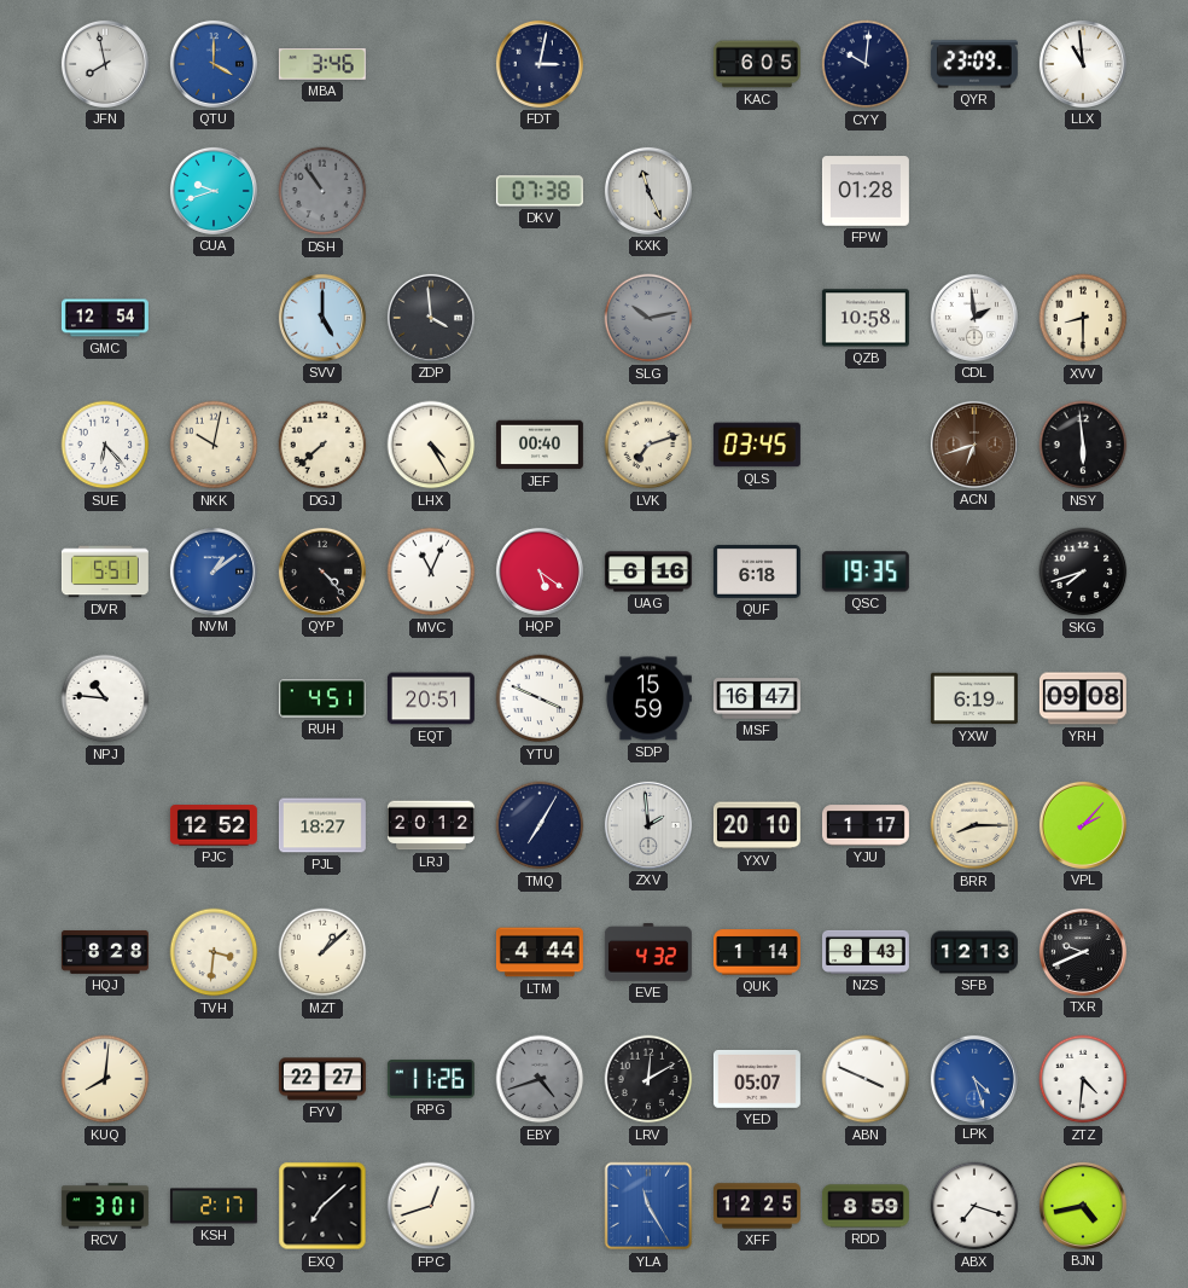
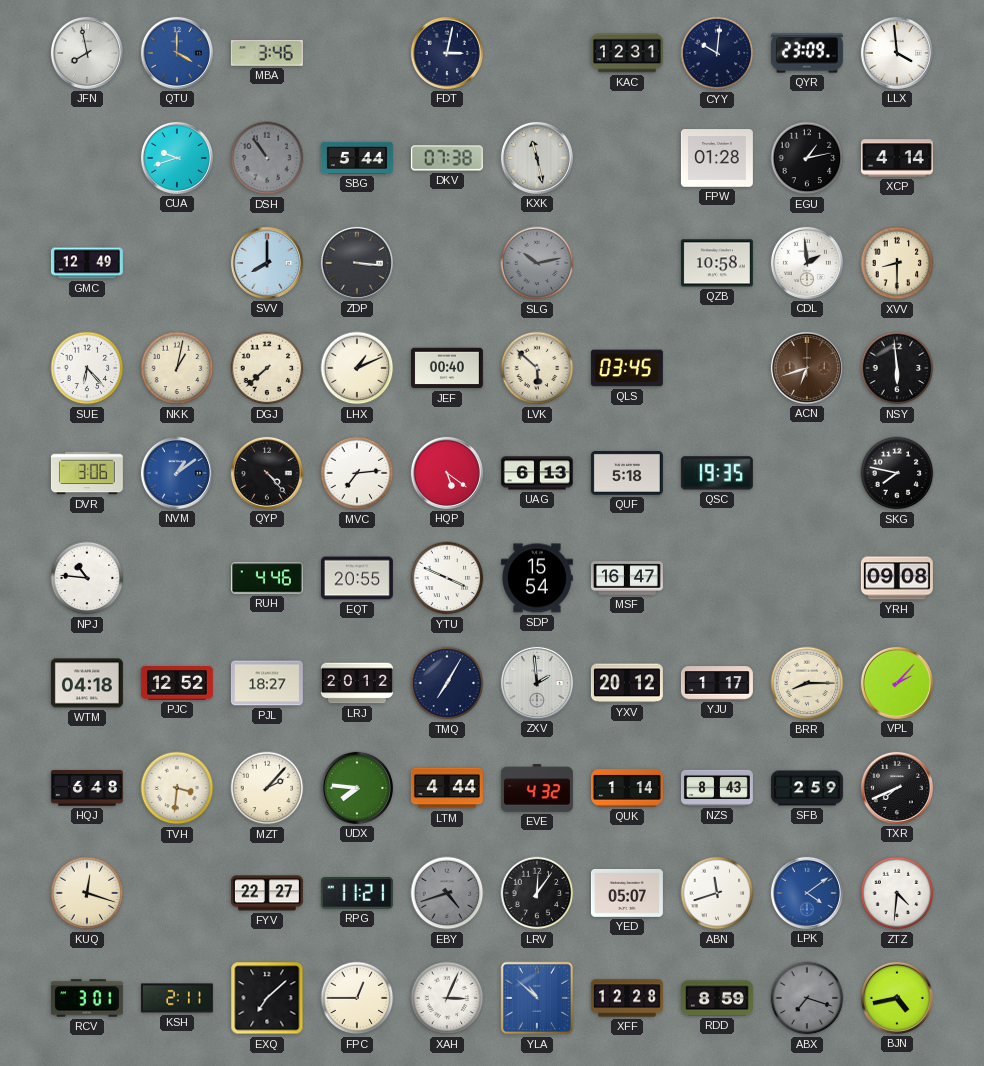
KAC: 6:05 -> 12:31
LLX: 10:59 -> 3:59
SBG: none -> 5:44
KXK: 11:26 -> 11:28
EGU: none -> 1:13
XCP: none -> 4:14
GMC: 12:54 -> 12:49
SVV: 5:00 -> 8:00
ZDP: 3:59 -> 3:16
NKK: 10:02 -> 1:02
LHX: 4:25 -> 1:11
LVK: 7:12 -> 5:52
DVR: 5:51 -> 3:06
MVC: 11:04 -> 7:14
UAG: 6:16 -> 6:13
QUF: 6:18 -> 5:18
SKG: 7:42 -> 7:47
RUH: 4:51 -> 4:46
EQT: 20:51 -> 20:55
SDP: 15:59 -> 15:54
YXW: 6:19 -> none
WTM: none -> 04:18
YXV: 20:10 -> 20:12
HQJ: 8:28 -> 6:48
MZT: 1:08 -> 2:07
UDX: none -> 7:46
SFB: 12:13 -> 2:59
TXR: 9:41 -> 7:41
KUQ: 8:01 -> 12:18
RPG: 11:26 -> 11:21
LRV: 12:10 -> 12:06
ABN: 3:49 -> 11:42
LPK: 4:27 -> 4:09
KSH: 2:17 -> 2:11
FPC: 12:42 -> 12:45
XAH: none -> 3:04
YLA: 11:25 -> 10:52
XFF: 12:25 -> 12:28
ABX dial: white -> grey
